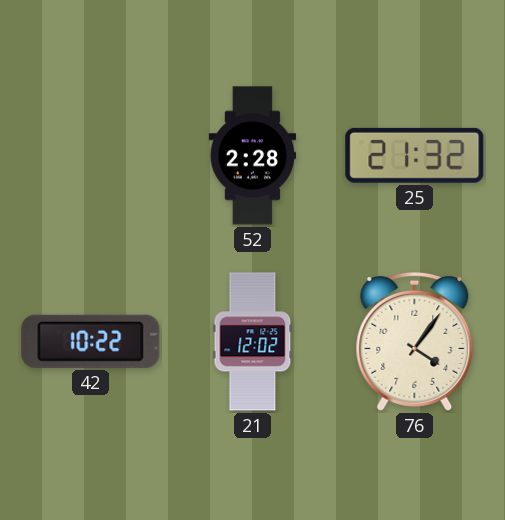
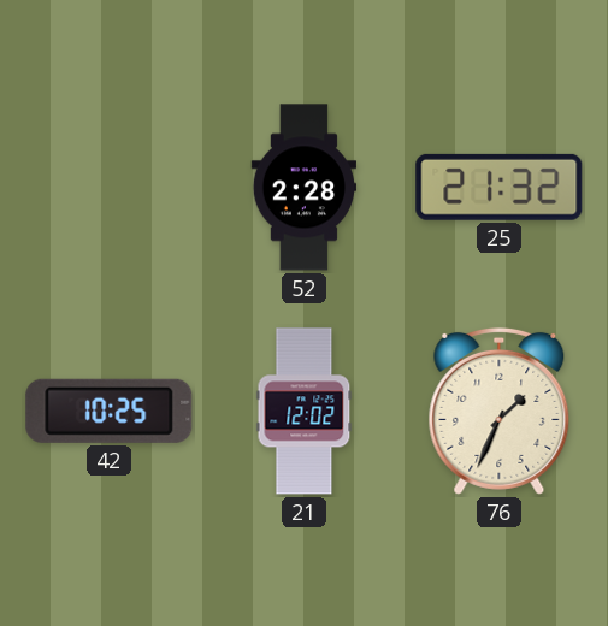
42: 10:22 -> 10:25
76: 4:06 -> 1:34
